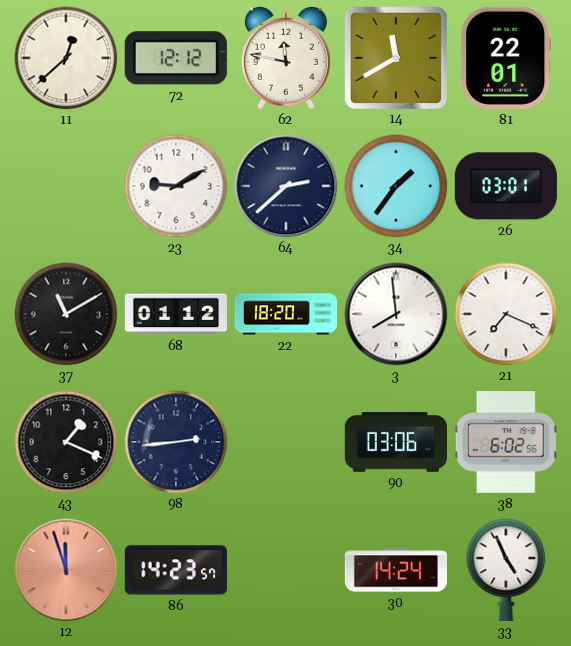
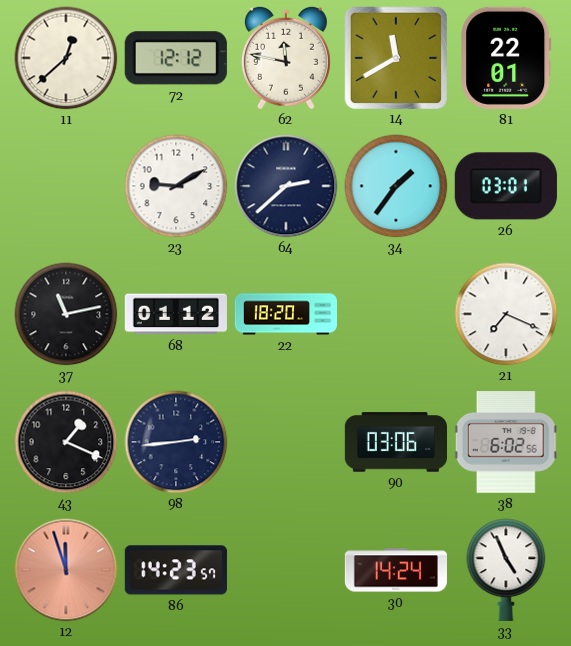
37: 11:10 -> 11:13
3: 7:59 -> none
